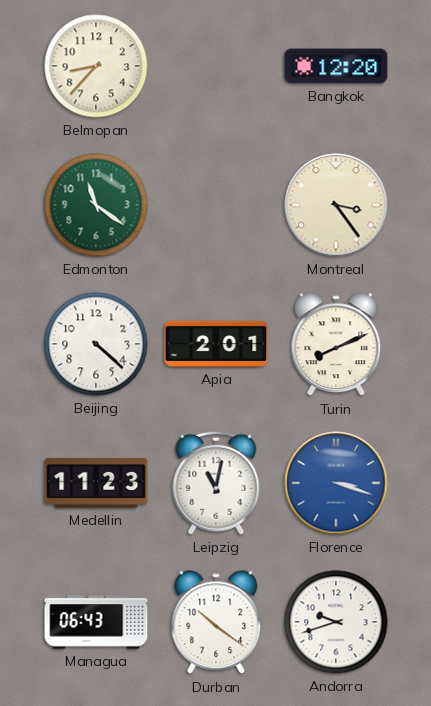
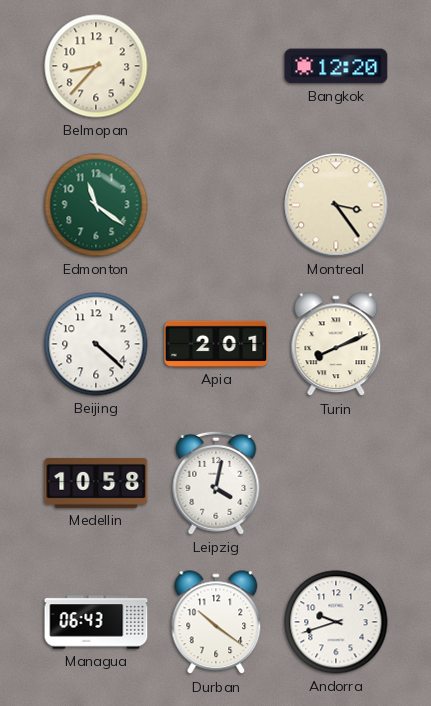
Medellin: 11:23 -> 10:58
Leipzig: 11:02 -> 4:02
Florence: 3:18 -> none
